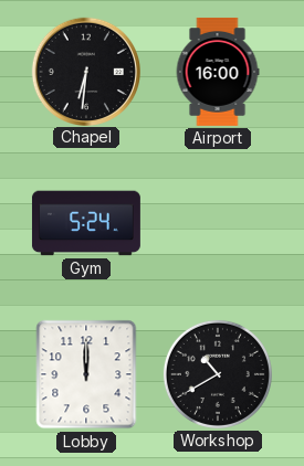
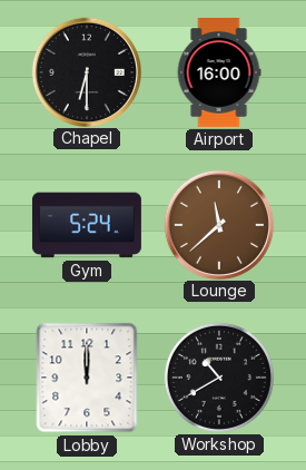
Chapel: 6:31 -> 6:30
Lounge: none -> 11:38
